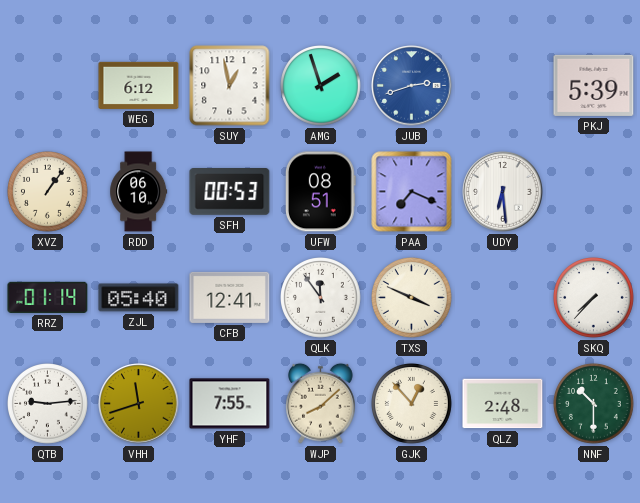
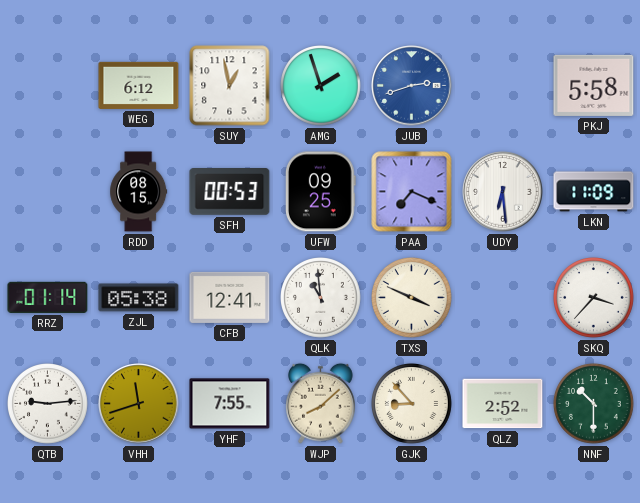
PKJ: 5:39 -> 5:58
XVZ: 1:06 -> none
RDD: 06:10 -> 08:15
UFW: 08:51 -> 09:25
LKN: none -> 11:09
ZJL: 05:40 -> 05:38
QLK: 11:54 -> 10:59
SKQ: 7:37 -> 3:37
GJK: 12:53 -> 8:53
QLZ: 2:48 -> 2:52
